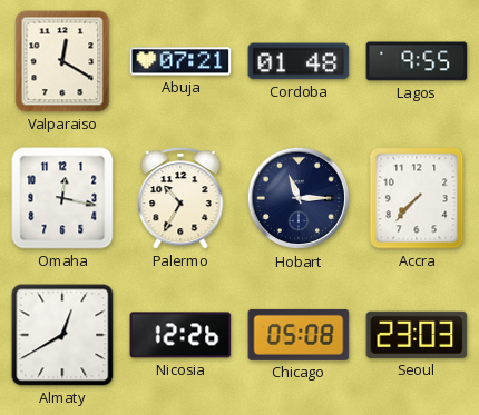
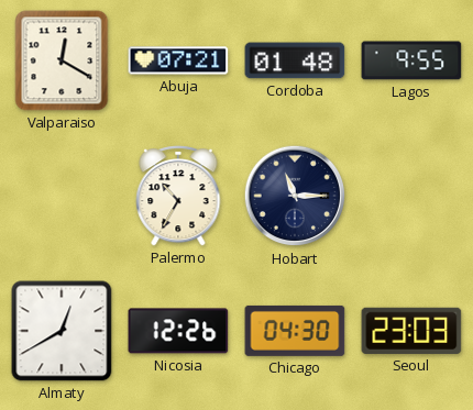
Omaha: 12:17 -> none
Accra: 7:37 -> none
Chicago: 05:08 -> 04:30
